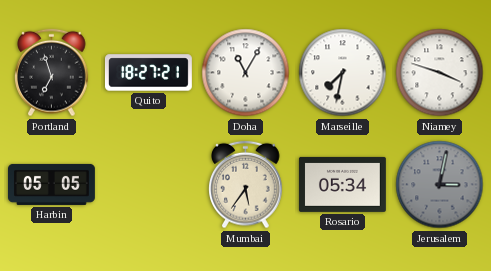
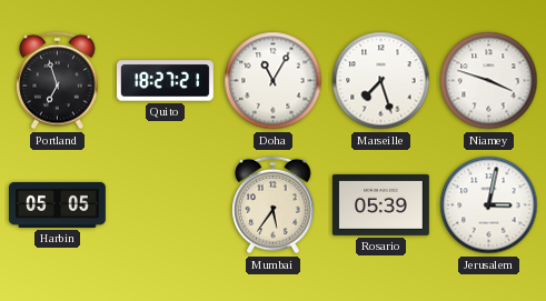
Marseille: 7:32 -> 7:27
Rosario: 05:34 -> 05:39
Jerusalem dial: grey -> white
